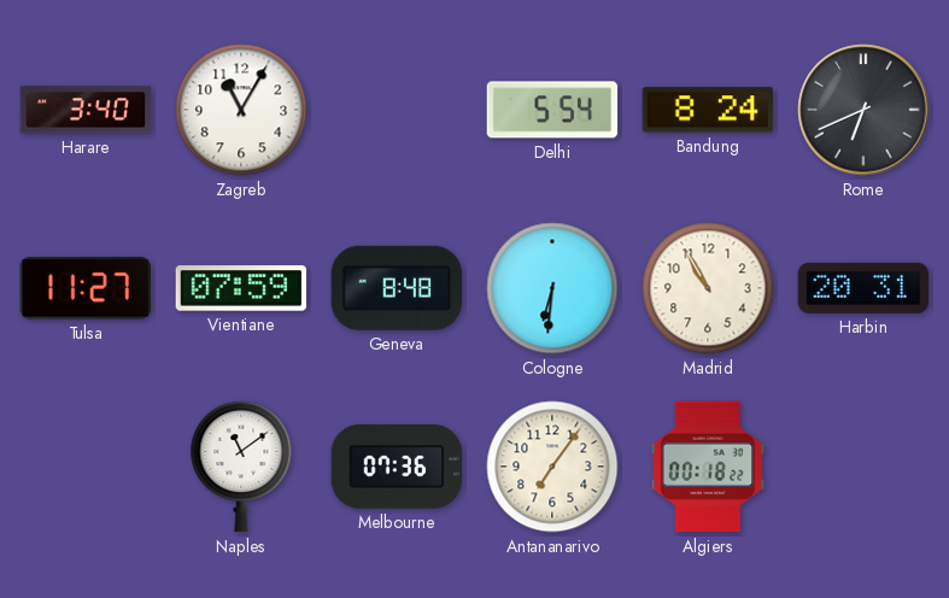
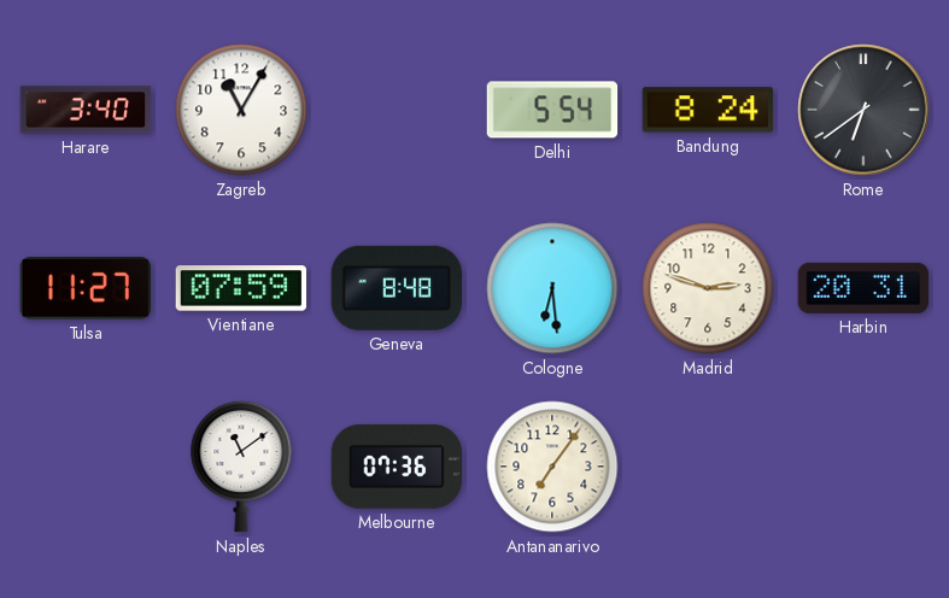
Rome: 6:41 -> 6:39
Cologne: 6:31 -> 6:29
Madrid: 10:55 -> 2:48
Algiers: 00:18 -> none
